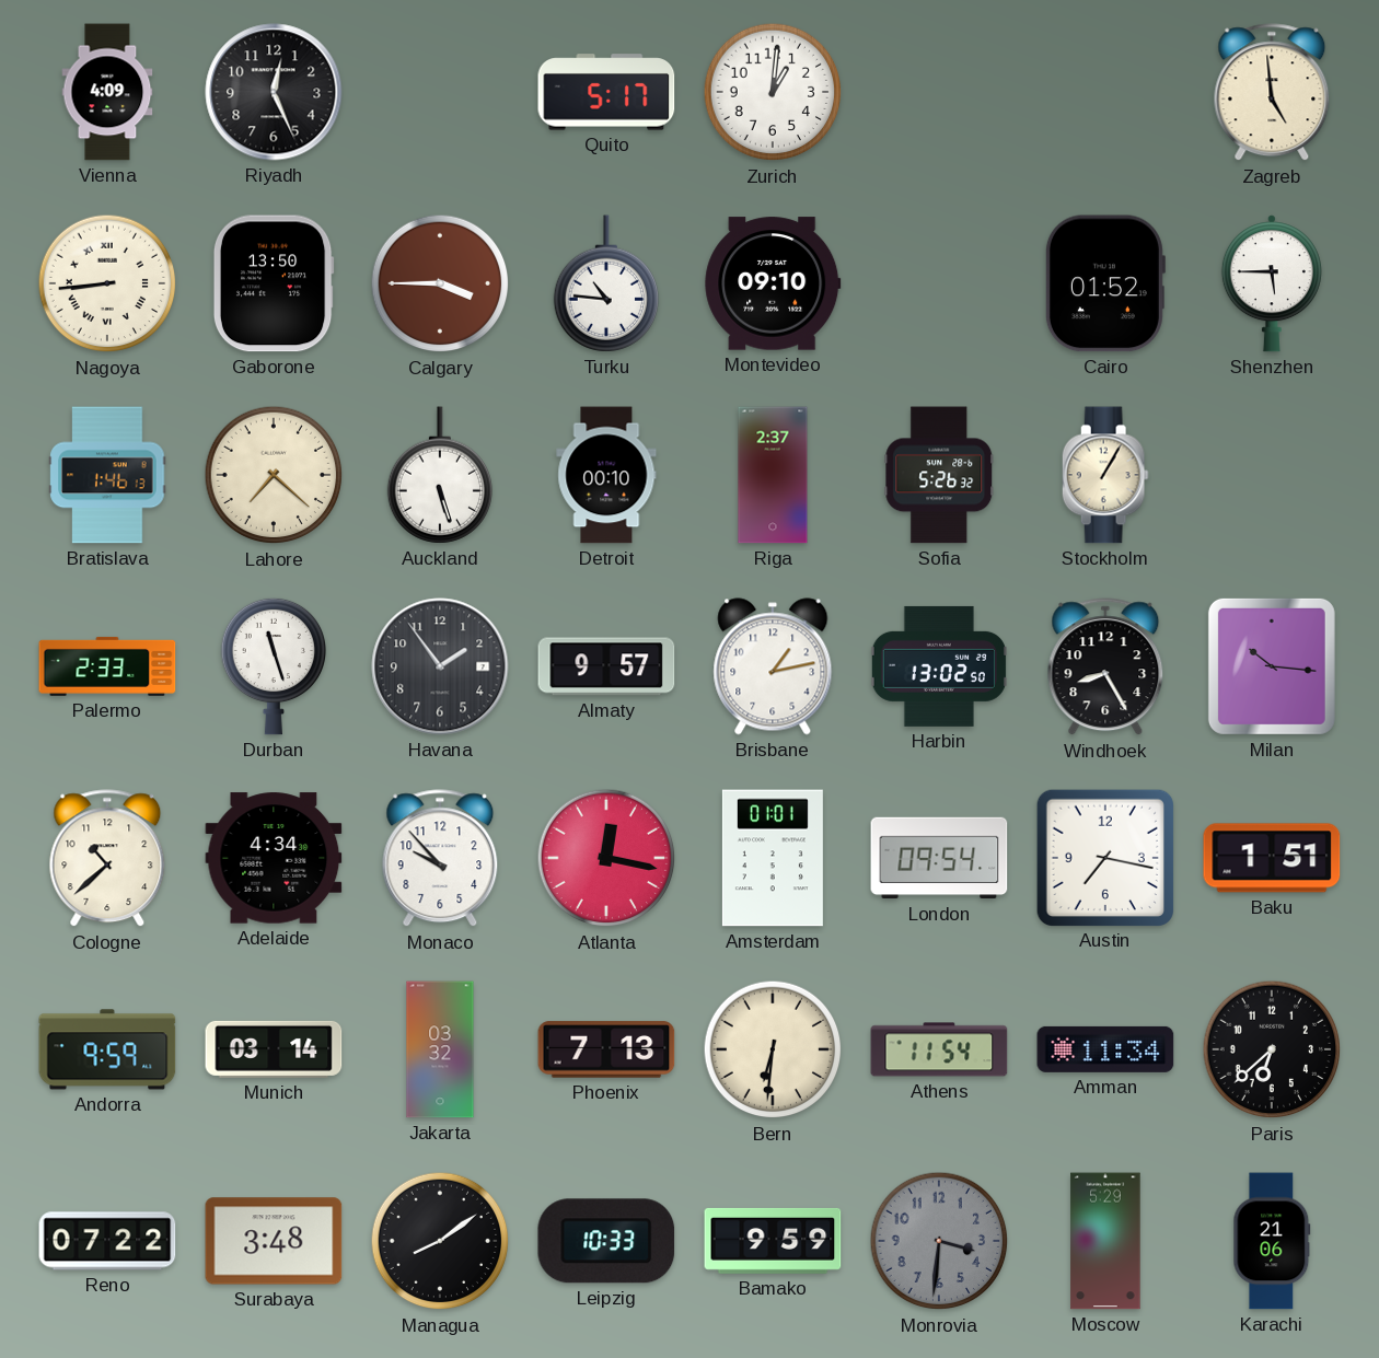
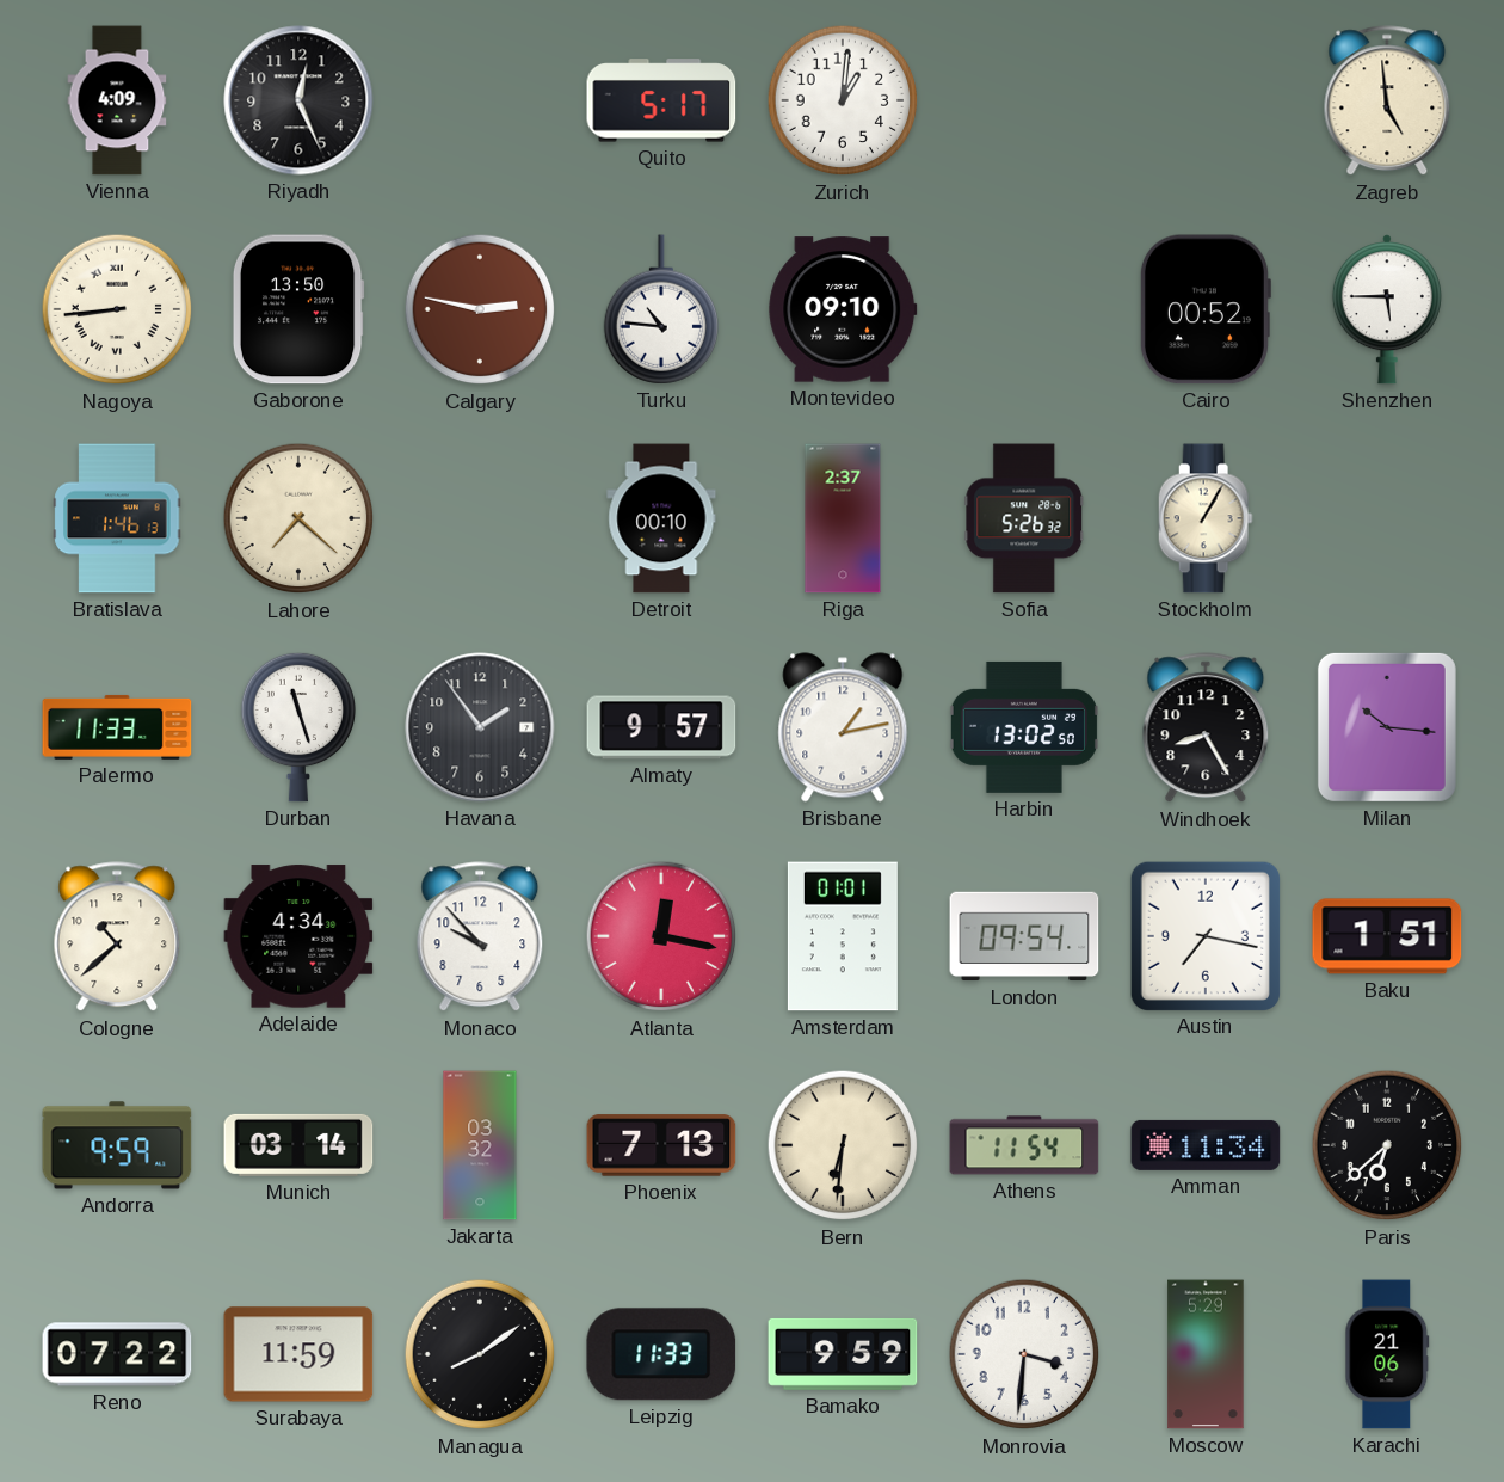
Calgary: 3:45 -> 2:47
Cairo: 01:52 -> 00:52
Auckland: 5:27 -> none
Palermo: 2:33 -> 11:33
Surabaya: 3:48 -> 11:59
Leipzig: 10:33 -> 11:33
Monrovia dial: grey -> white
